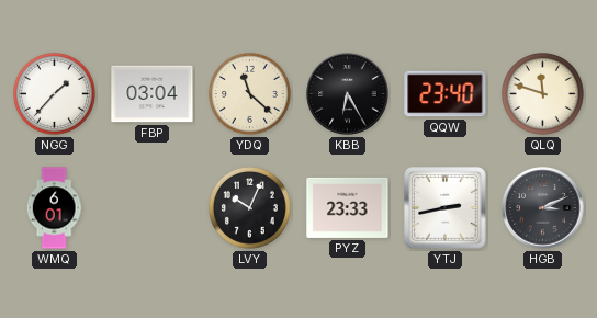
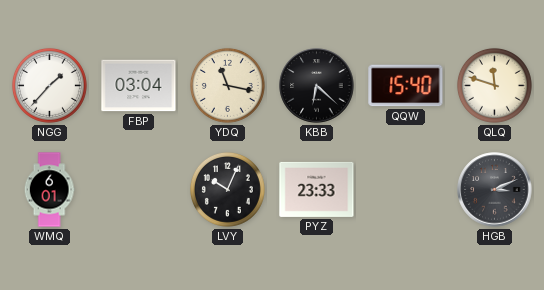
YDQ: 11:22 -> 11:17
KBB: 6:25 -> 6:22
QQW: 23:40 -> 15:40
YTJ: 2:43 -> none
